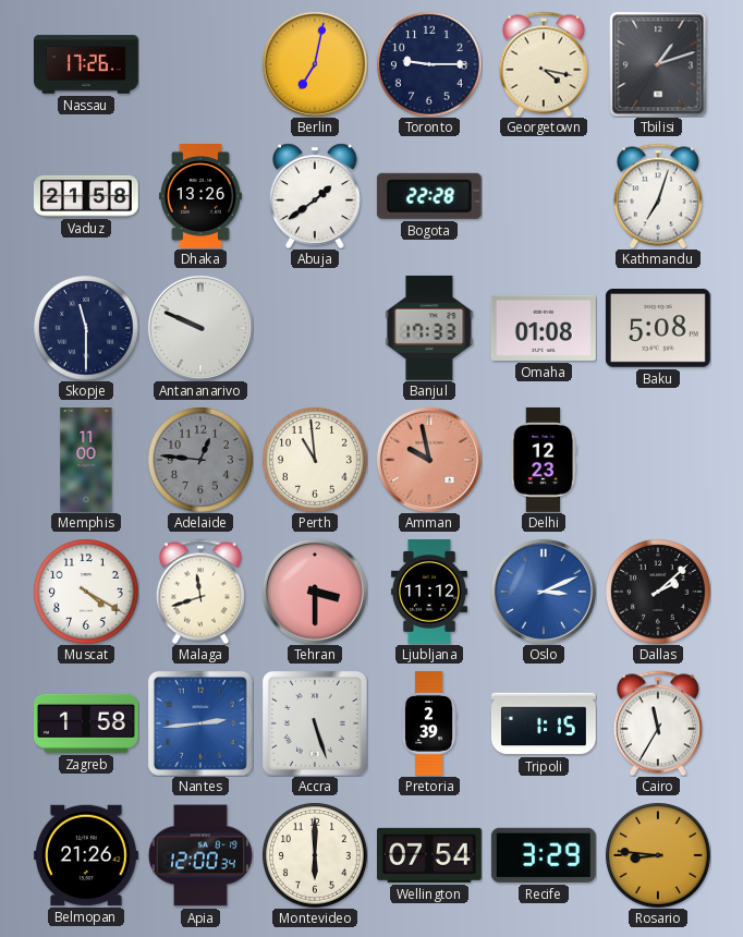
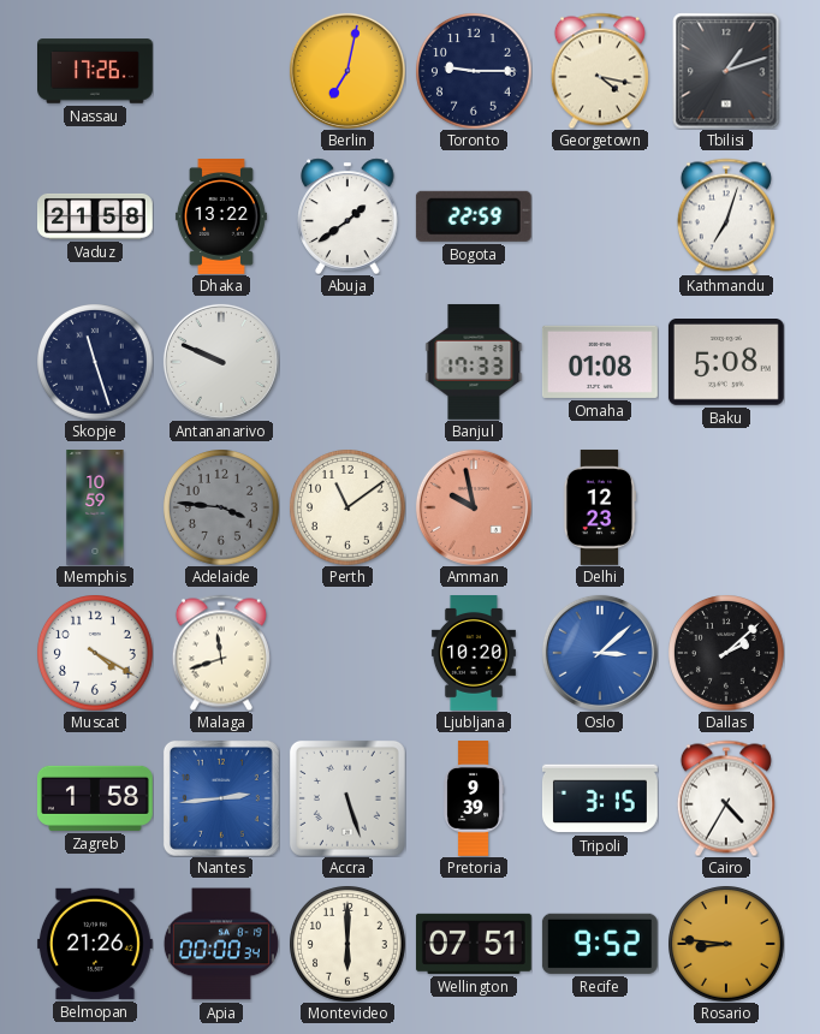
Dhaka: 13:26 -> 13:22
Bogota: 22:28 -> 22:59
Skopje: 11:30 -> 11:27
Memphis: 11:00 -> 10:59
Adelaide: 12:46 -> 3:46
Perth: 10:59 -> 11:09
Tehran: 3:30 -> none
Ljubljana: 11:12 -> 10:20
Oslo: 3:11 -> 3:08
Pretoria: 2:39 -> 9:39
Tripoli: 1:15 -> 3:15
Cairo: 11:35 -> 4:35
Apia: 12:00 -> 00:00
Wellington: 07:54 -> 07:51
Recife: 3:29 -> 9:52
